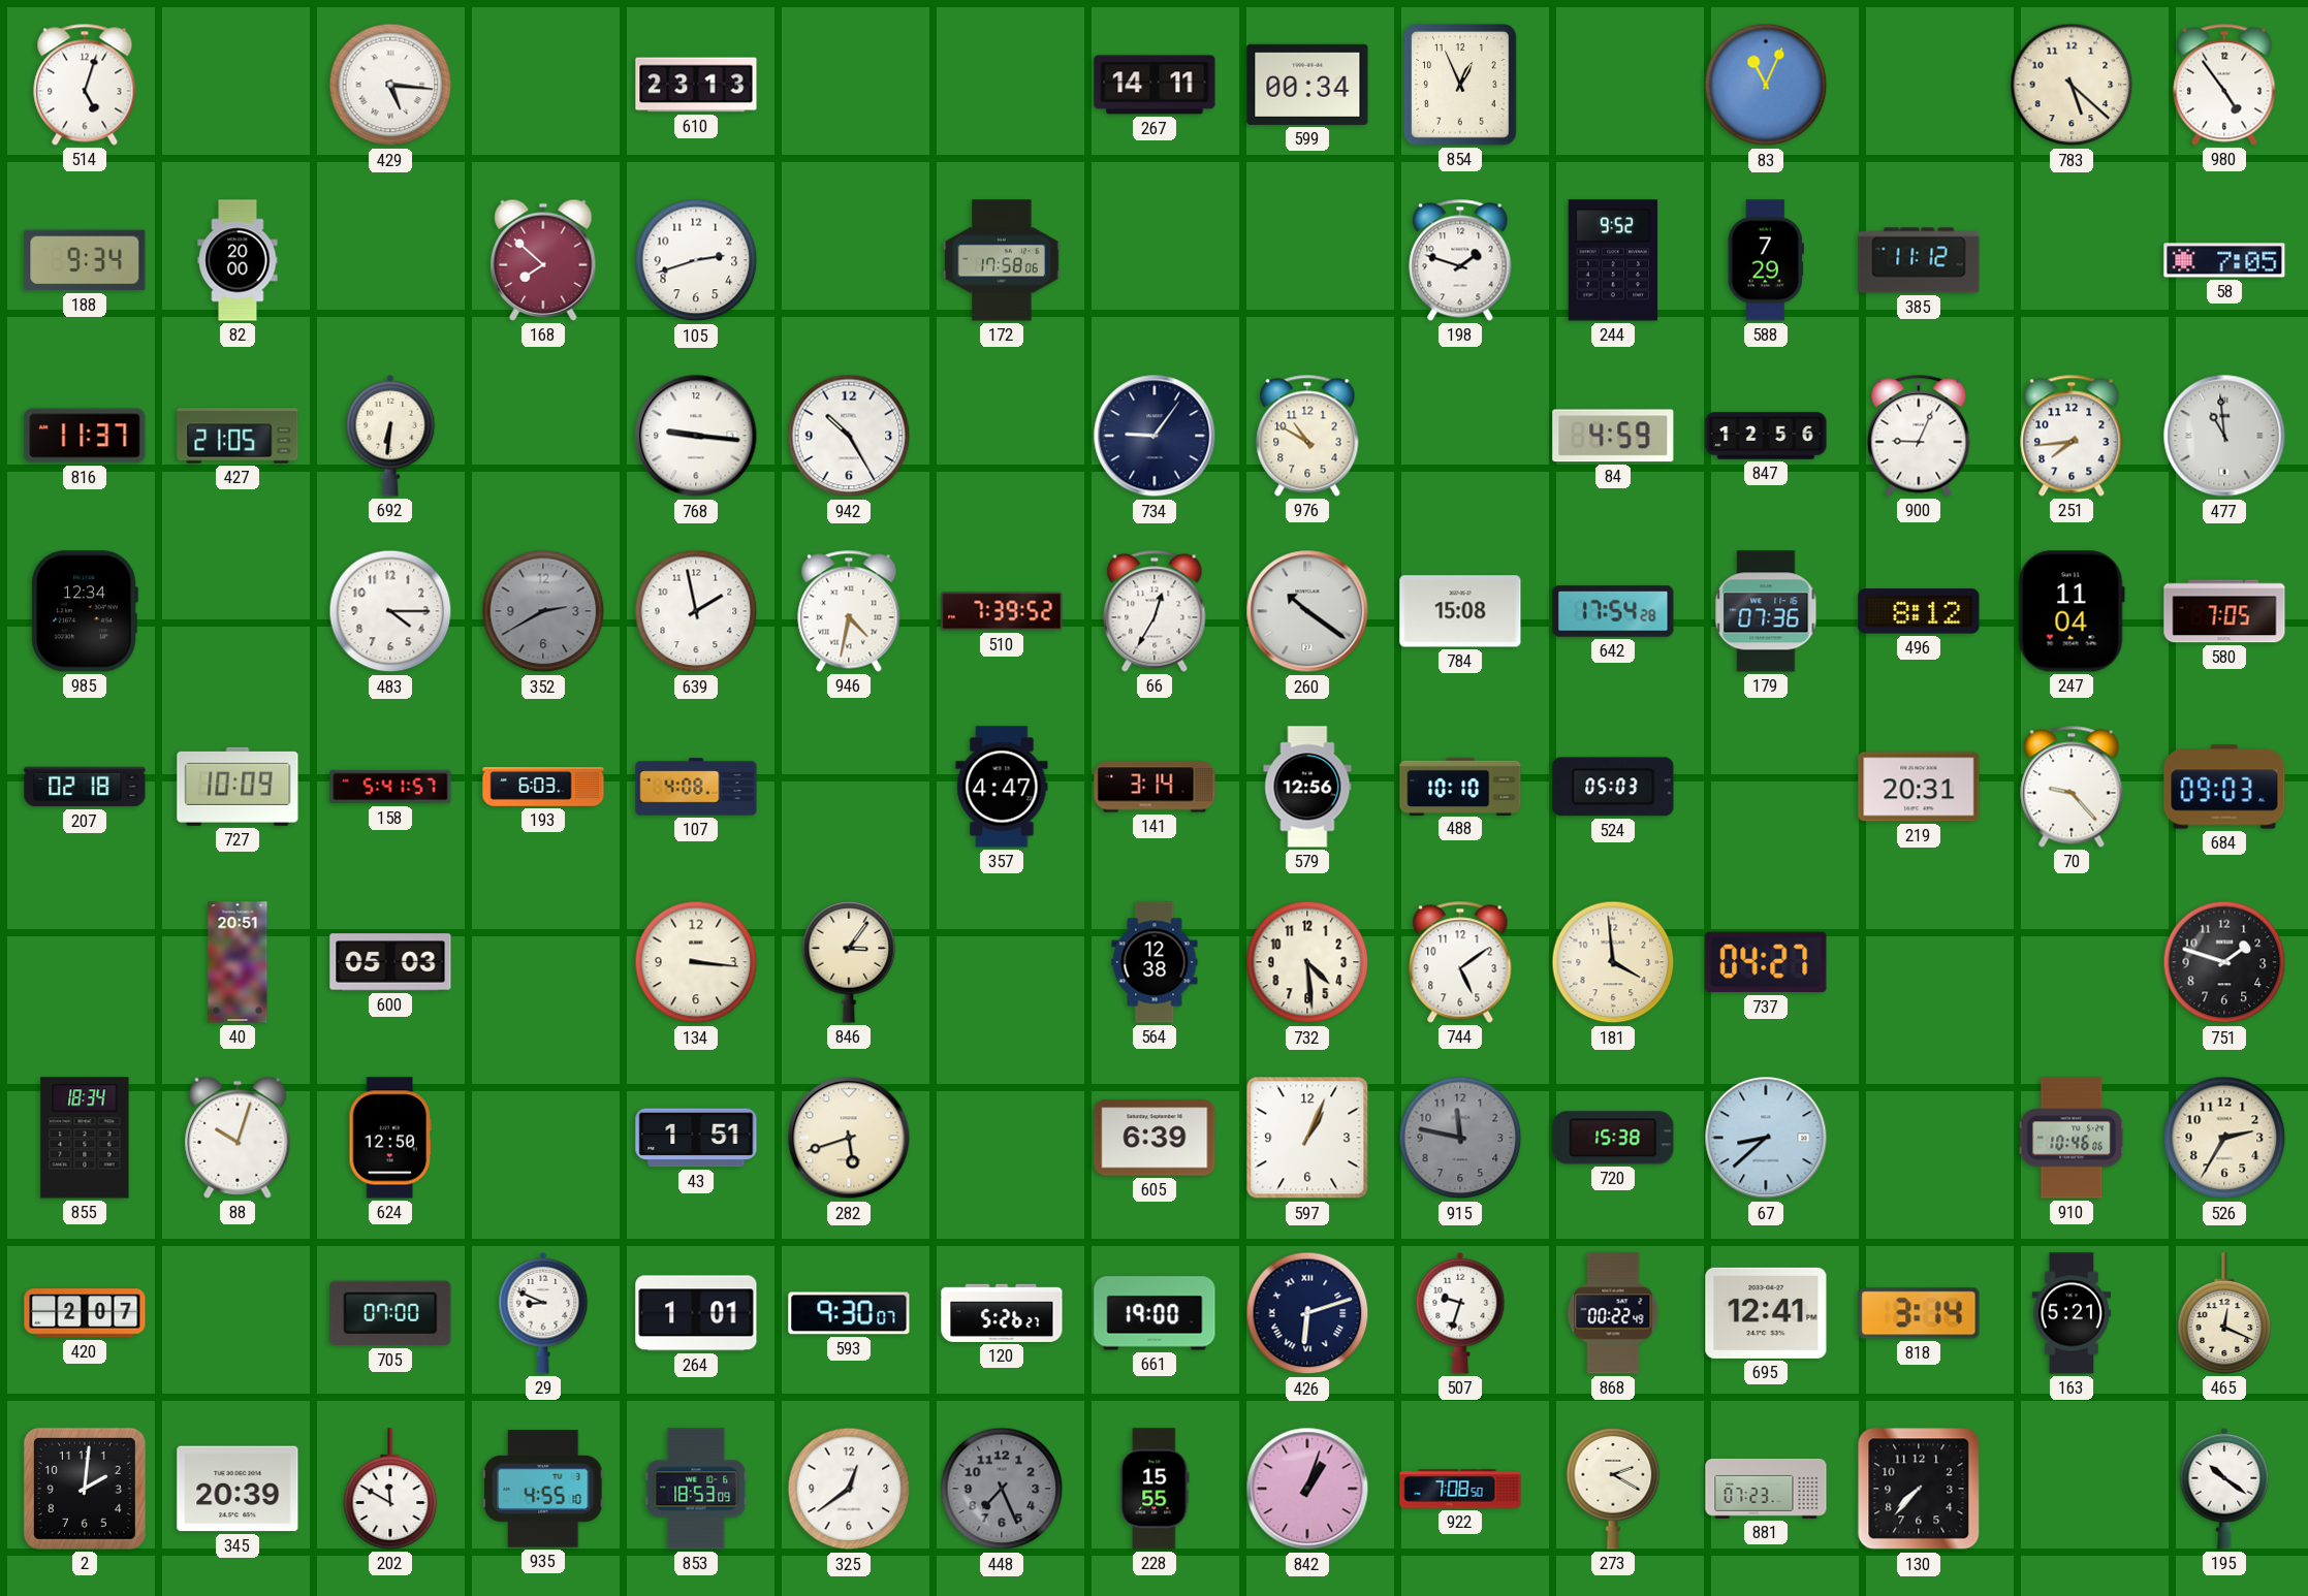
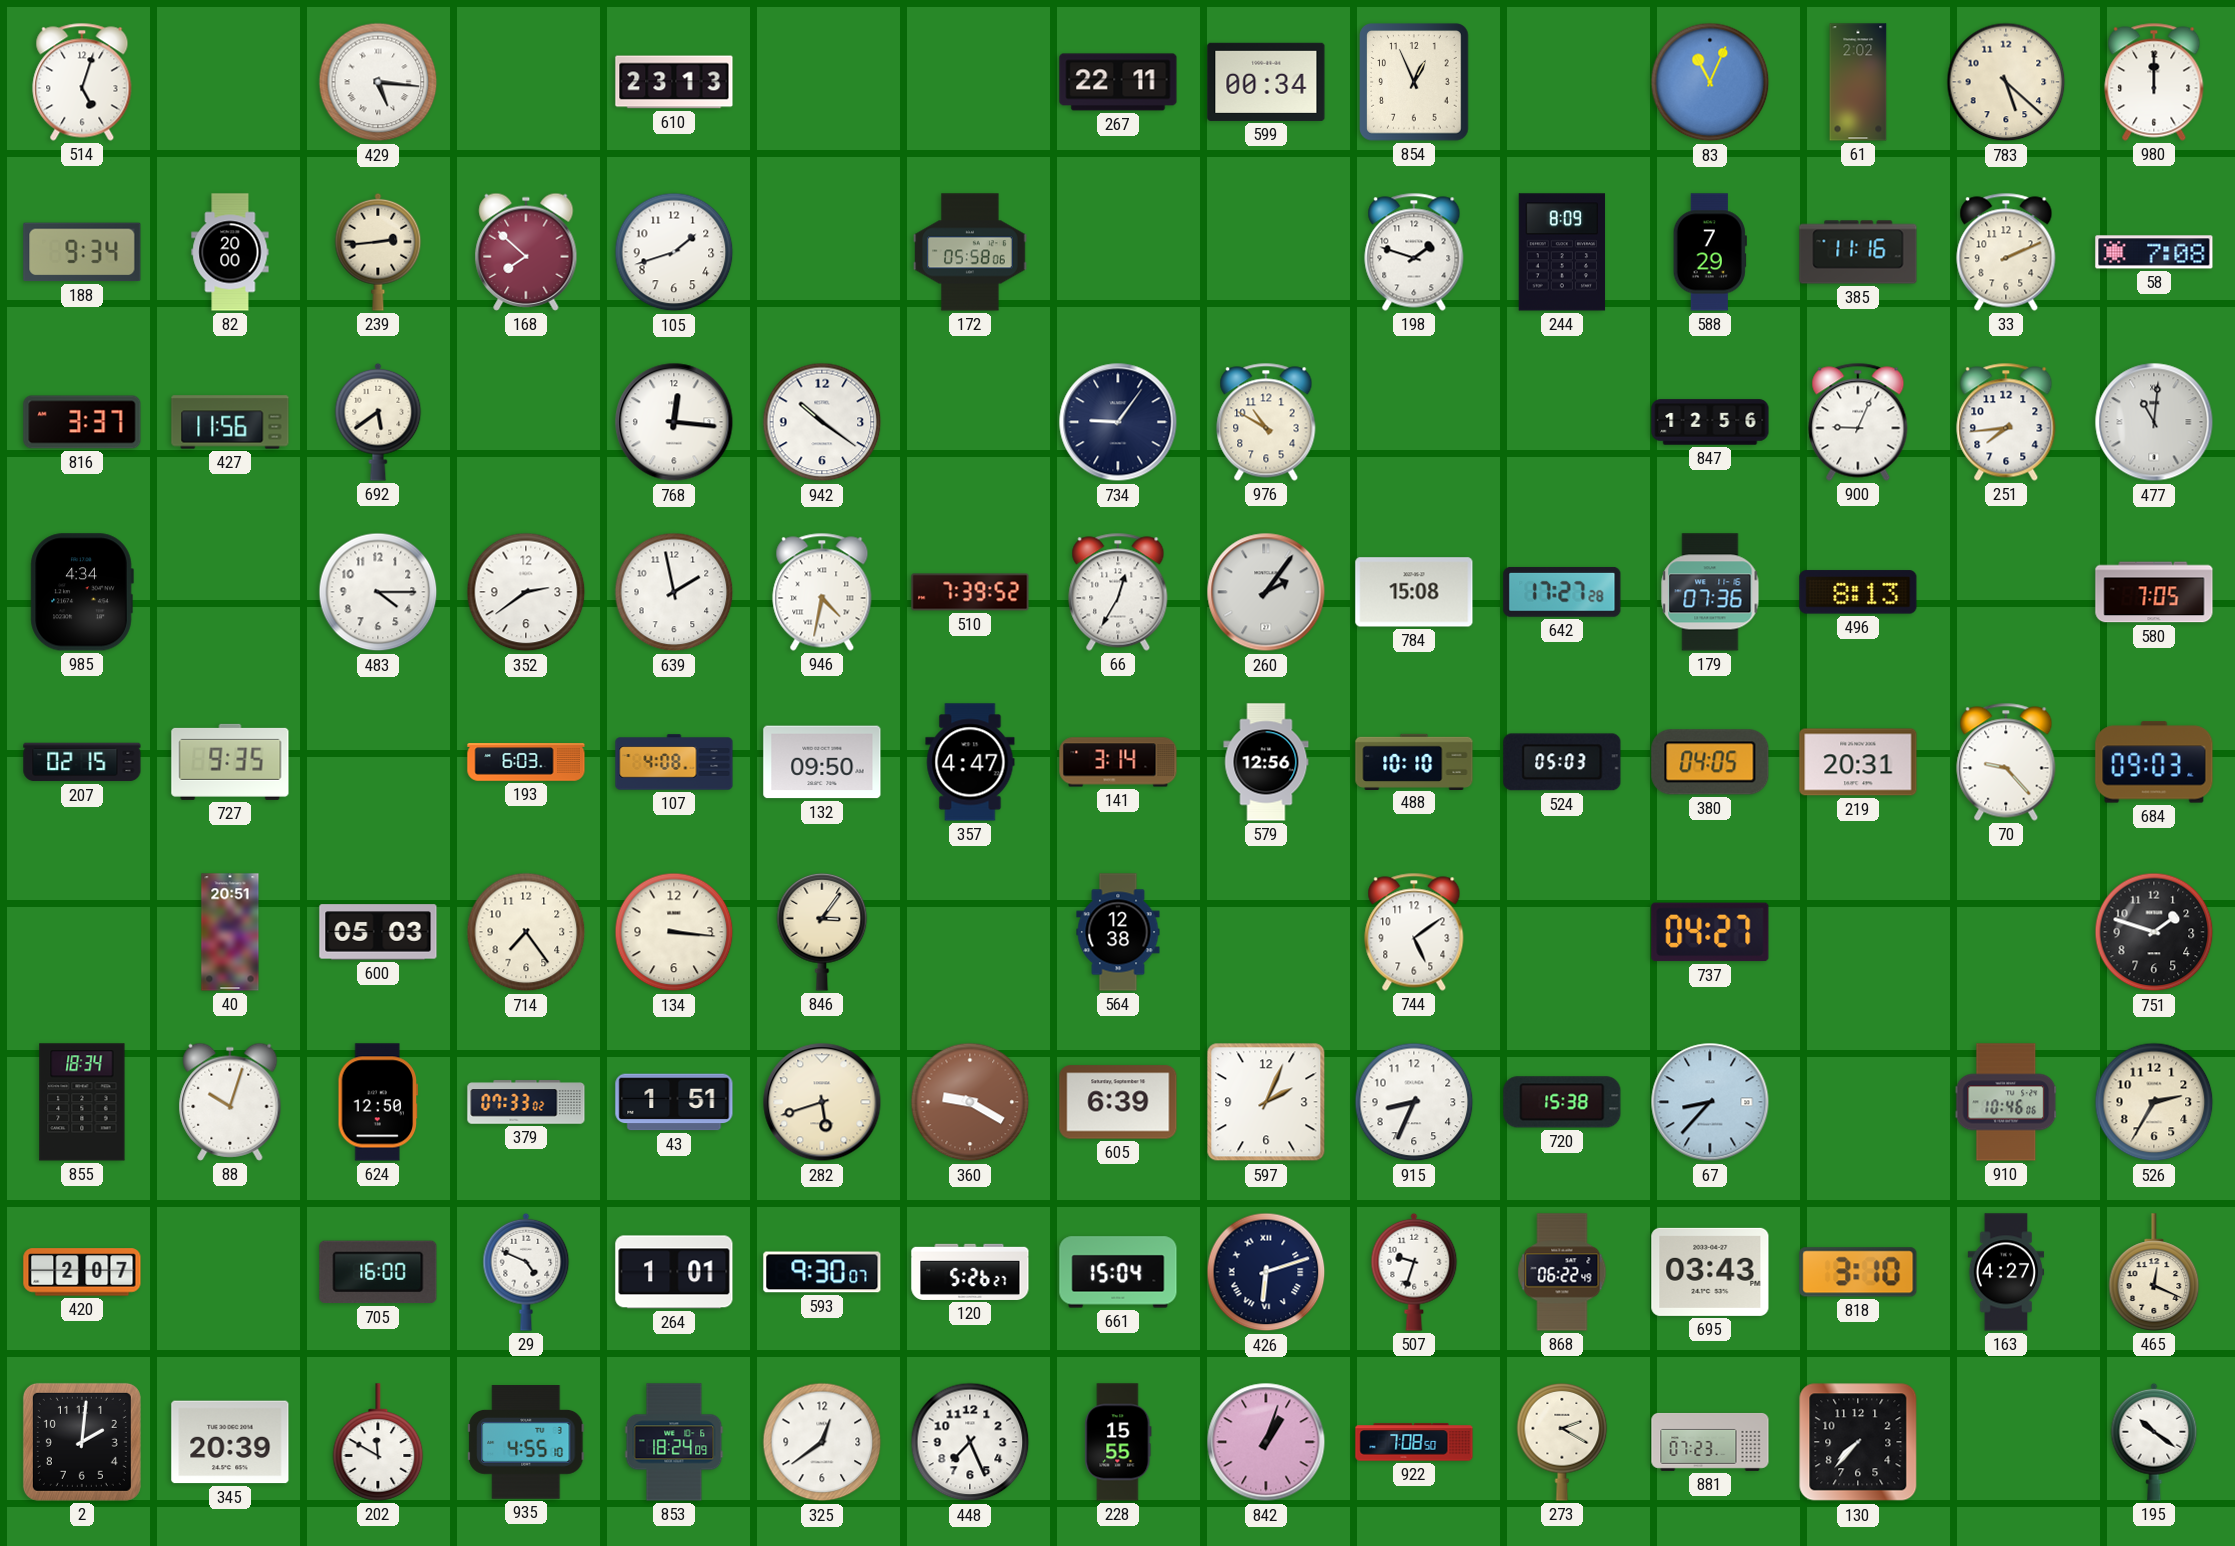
267: 14:11 -> 22:11
61: none -> 2:02
980: 4:54 -> 12:00
239: none -> 2:44
105: 2:42 -> 1:42
172: 17:58 -> 05:58
244: 9:52 -> 8:09
385: 11:12 -> 11:16
33: none -> 2:11
58: 7:05 -> 7:08
816: 11:37 -> 3:37
427: 21:05 -> 11:56
692: 6:31 -> 5:39
768: 9:16 -> 12:16
942: 10:25 -> 10:21
84: 4:59 -> none
477: 10:59 -> 11:01
985: 12:34 -> 4:34
352: 2:40 -> 2:39
352 dial: grey -> white
260: 10:21 -> 2:06
642: 17:54 -> 17:27
496: 8:12 -> 8:13
247: 11:04 -> none
207: 02:18 -> 02:15
727: 10:09 -> 9:35
158: 5:41 -> none
132: none -> 09:50
380: none -> 04:05
714: none -> 7:24
732: 4:29 -> none
181: 3:59 -> none
379: none -> 07:33
360: none -> 9:20
597: 1:04 -> 2:04
915: 11:47 -> 8:34
915 dial: grey -> white
67: 8:38 -> 8:37
705: 07:00 -> 16:00
29: 8:49 -> 4:49
661: 19:00 -> 15:04
868: 00:22 -> 06:22
695: 12:41 -> 03:43
818: 3:14 -> 3:10
163: 5:21 -> 4:27
853: 18:53 -> 18:24
448 dial: grey -> white
